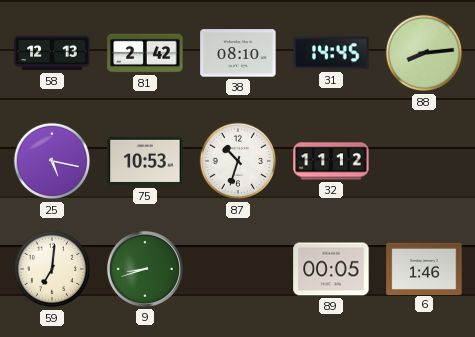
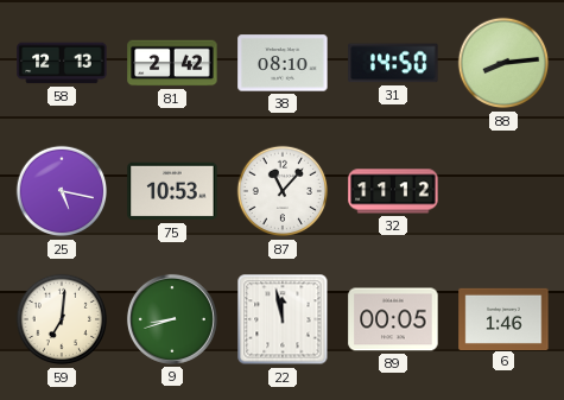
31: 14:45 -> 14:50
87: 10:33 -> 11:07
22: none -> 11:58
